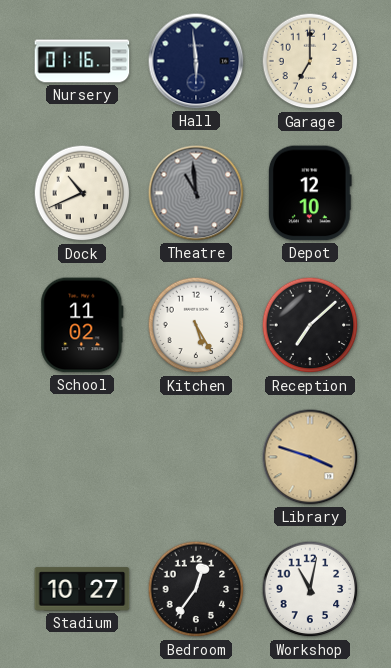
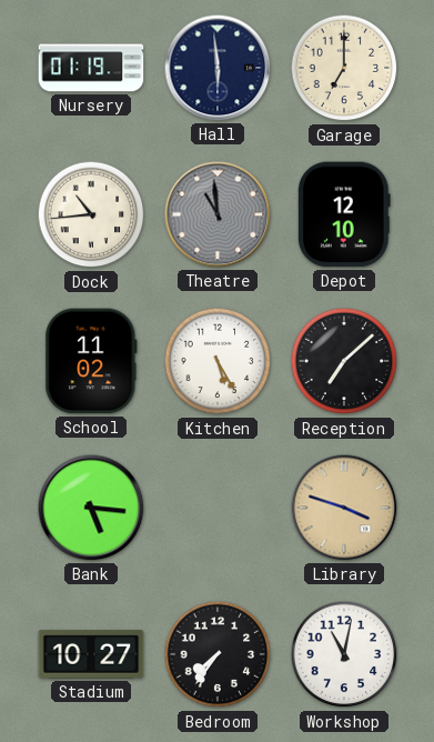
Nursery: 01:16 -> 01:19
Dock: 10:41 -> 10:44
Bank: none -> 5:16
Bedroom: 12:36 -> 7:36
